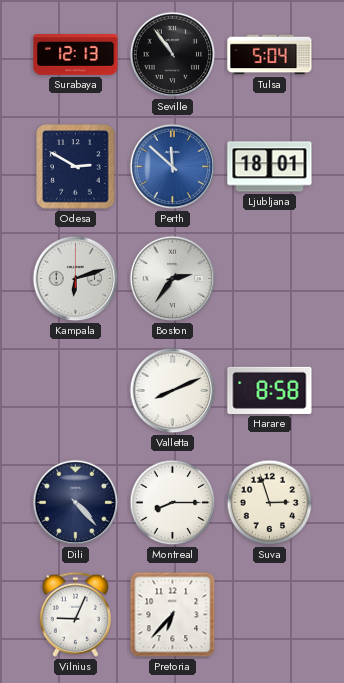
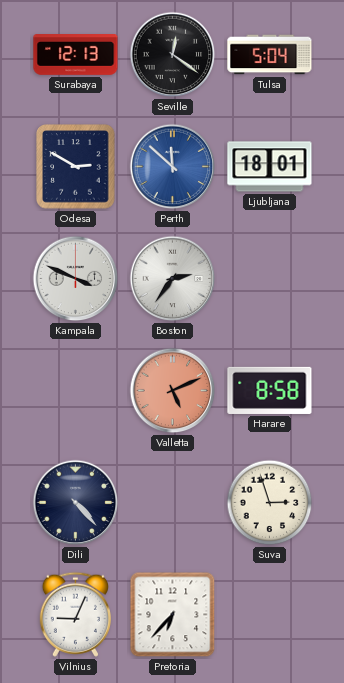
Seville: 10:54 -> 12:21
Kampala: 6:12 -> 3:49
Valletta: 8:11 -> 5:11
Valletta dial: white -> salmon
Montreal: 8:15 -> none
